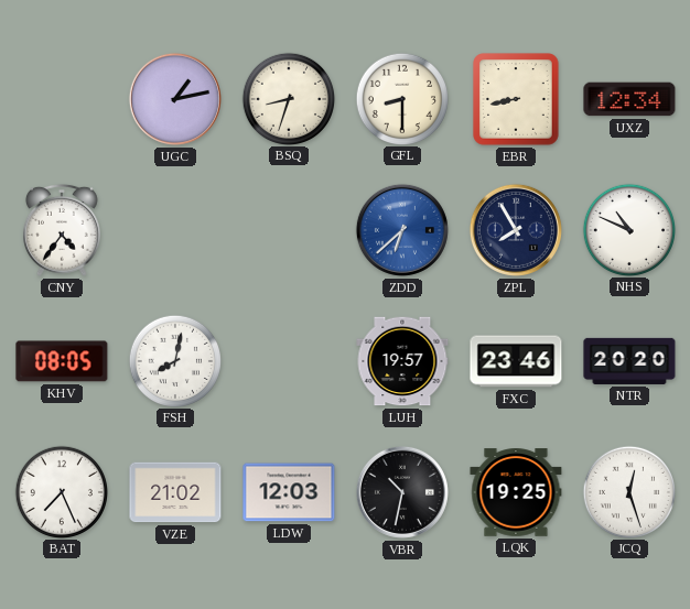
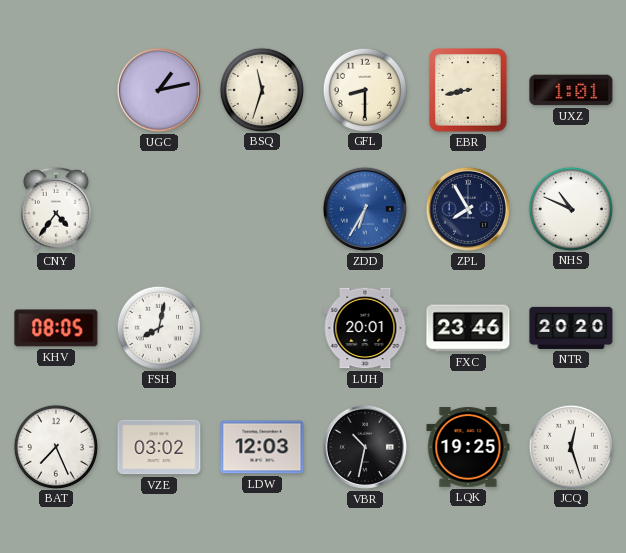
BSQ: 8:33 -> 11:33
UXZ: 12:34 -> 1:01
ZDD: 6:38 -> 6:35
LUH: 19:57 -> 20:01
VZE: 21:02 -> 03:02
